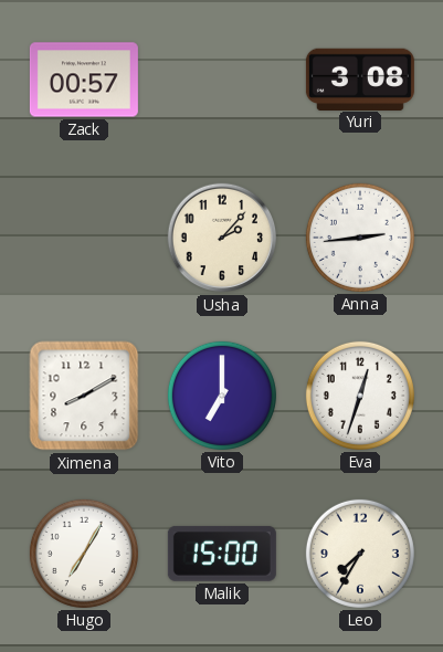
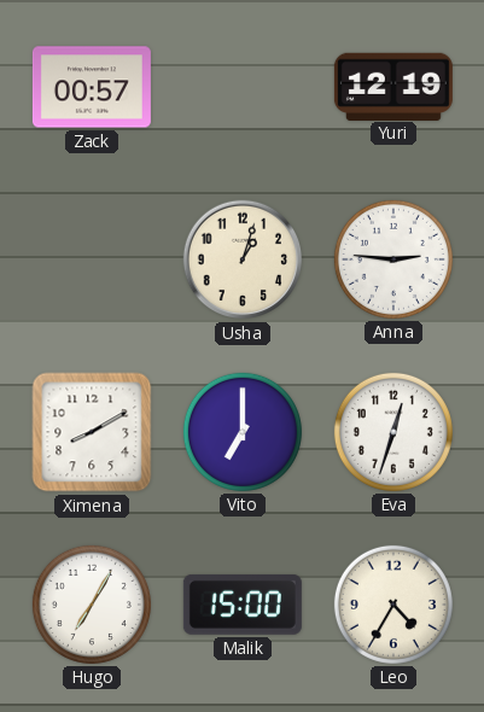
Yuri: 3:08 -> 12:19
Usha: 2:07 -> 1:03
Anna: 2:44 -> 2:46
Leo: 7:35 -> 4:35
